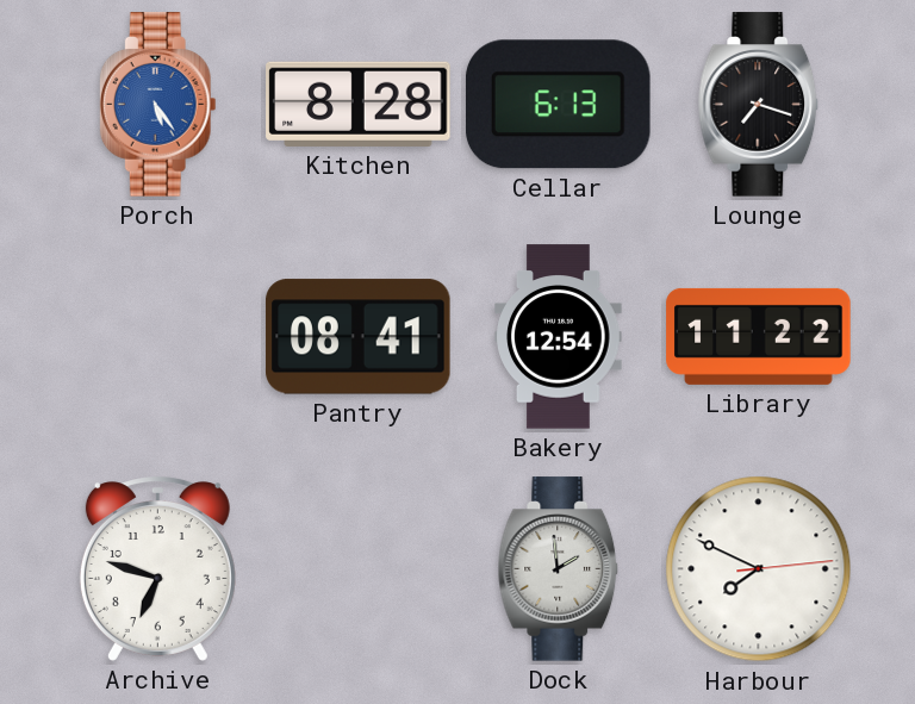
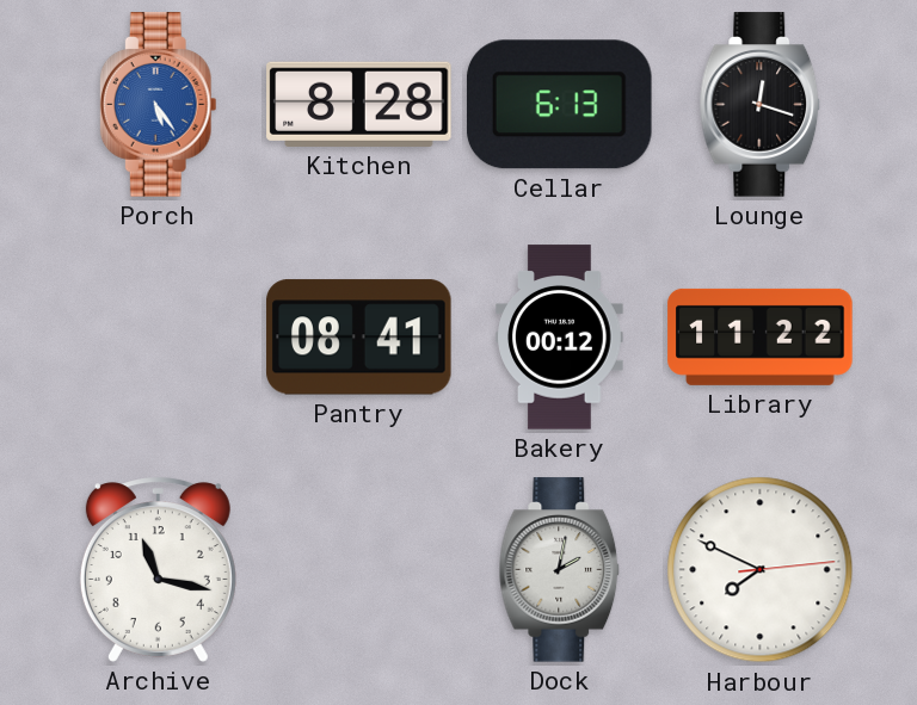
Lounge: 7:18 -> 12:18
Bakery: 12:54 -> 00:12
Archive: 6:48 -> 11:17
Dock: 1:59 -> 2:02
